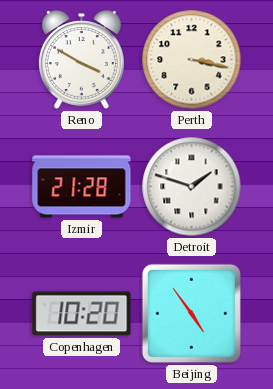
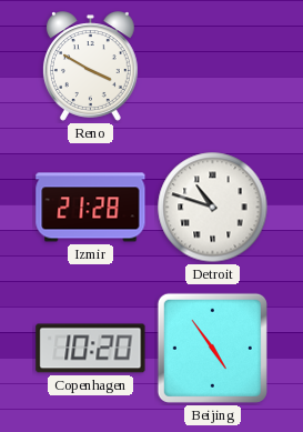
Perth: 3:17 -> none
Detroit: 1:48 -> 10:48
